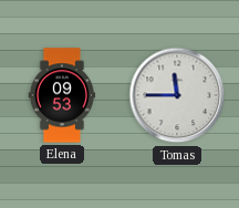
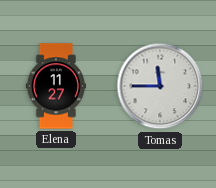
Elena: 09:53 -> 11:27
